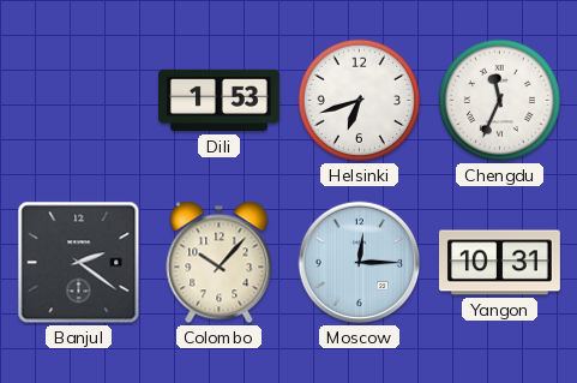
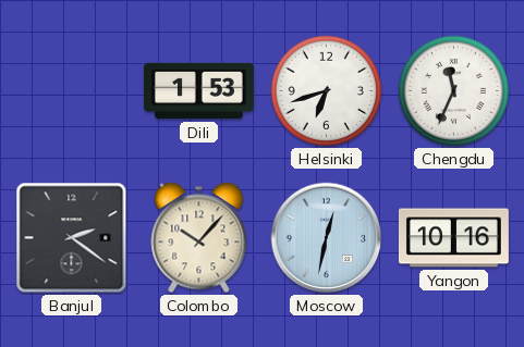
Moscow: 12:15 -> 12:32
Yangon: 10:31 -> 10:16
